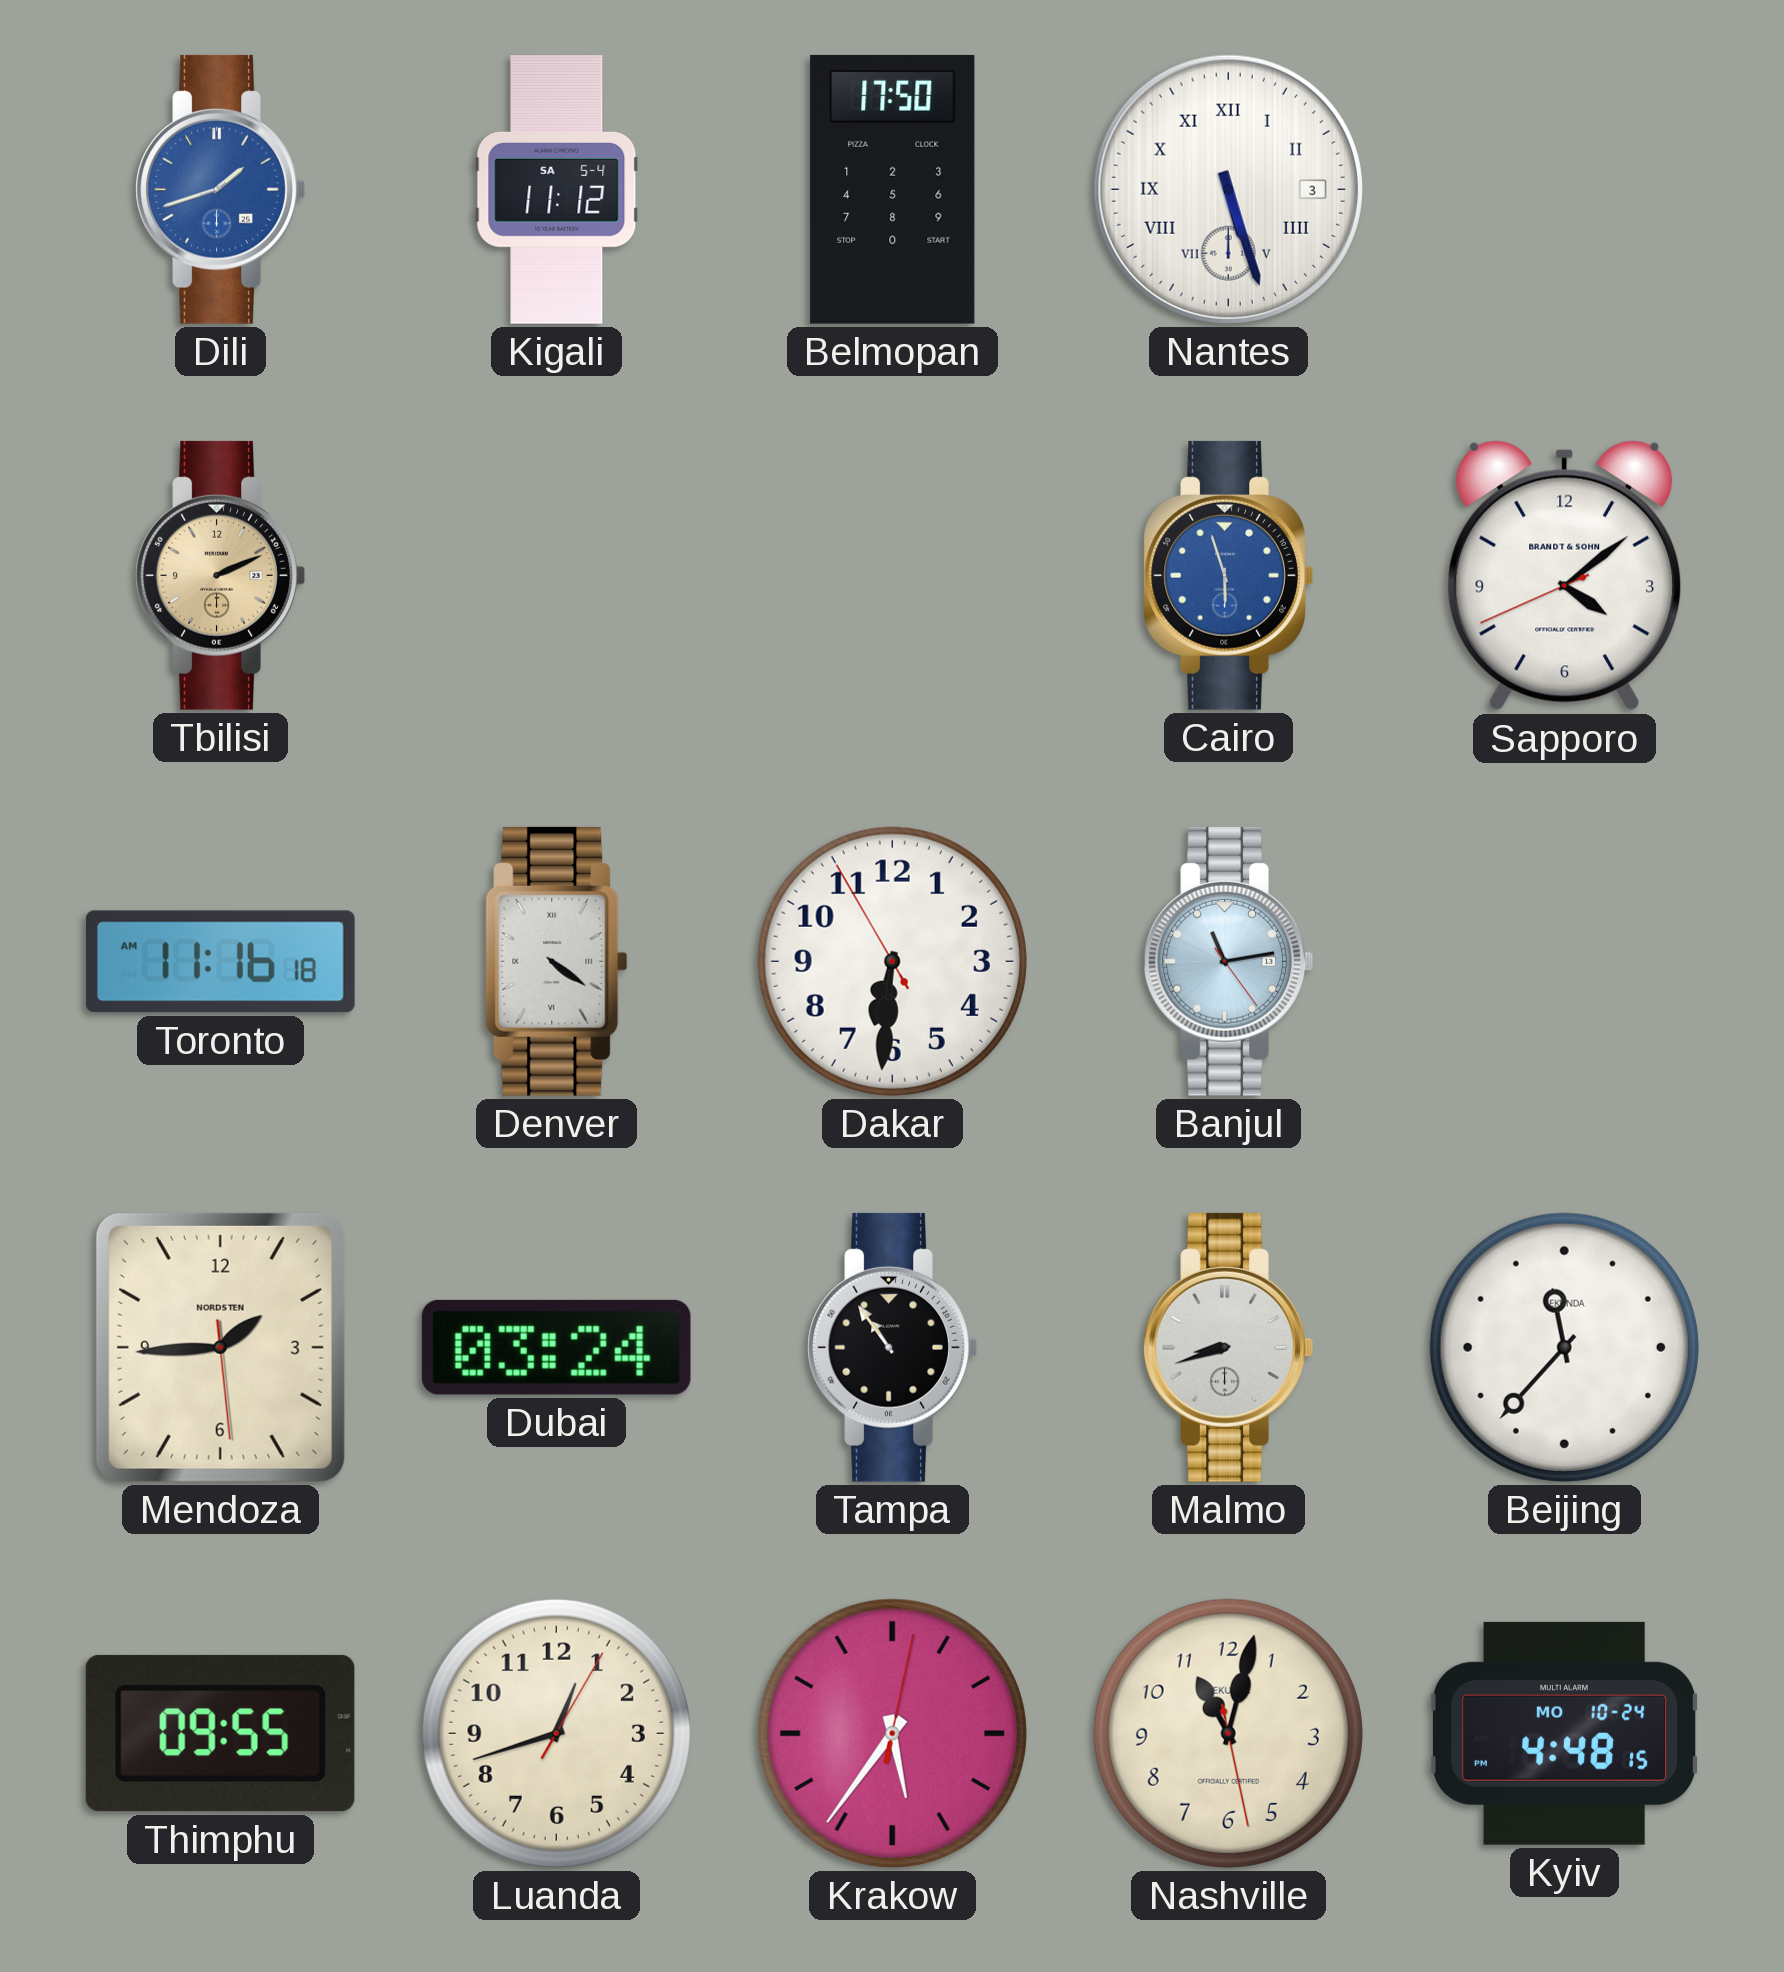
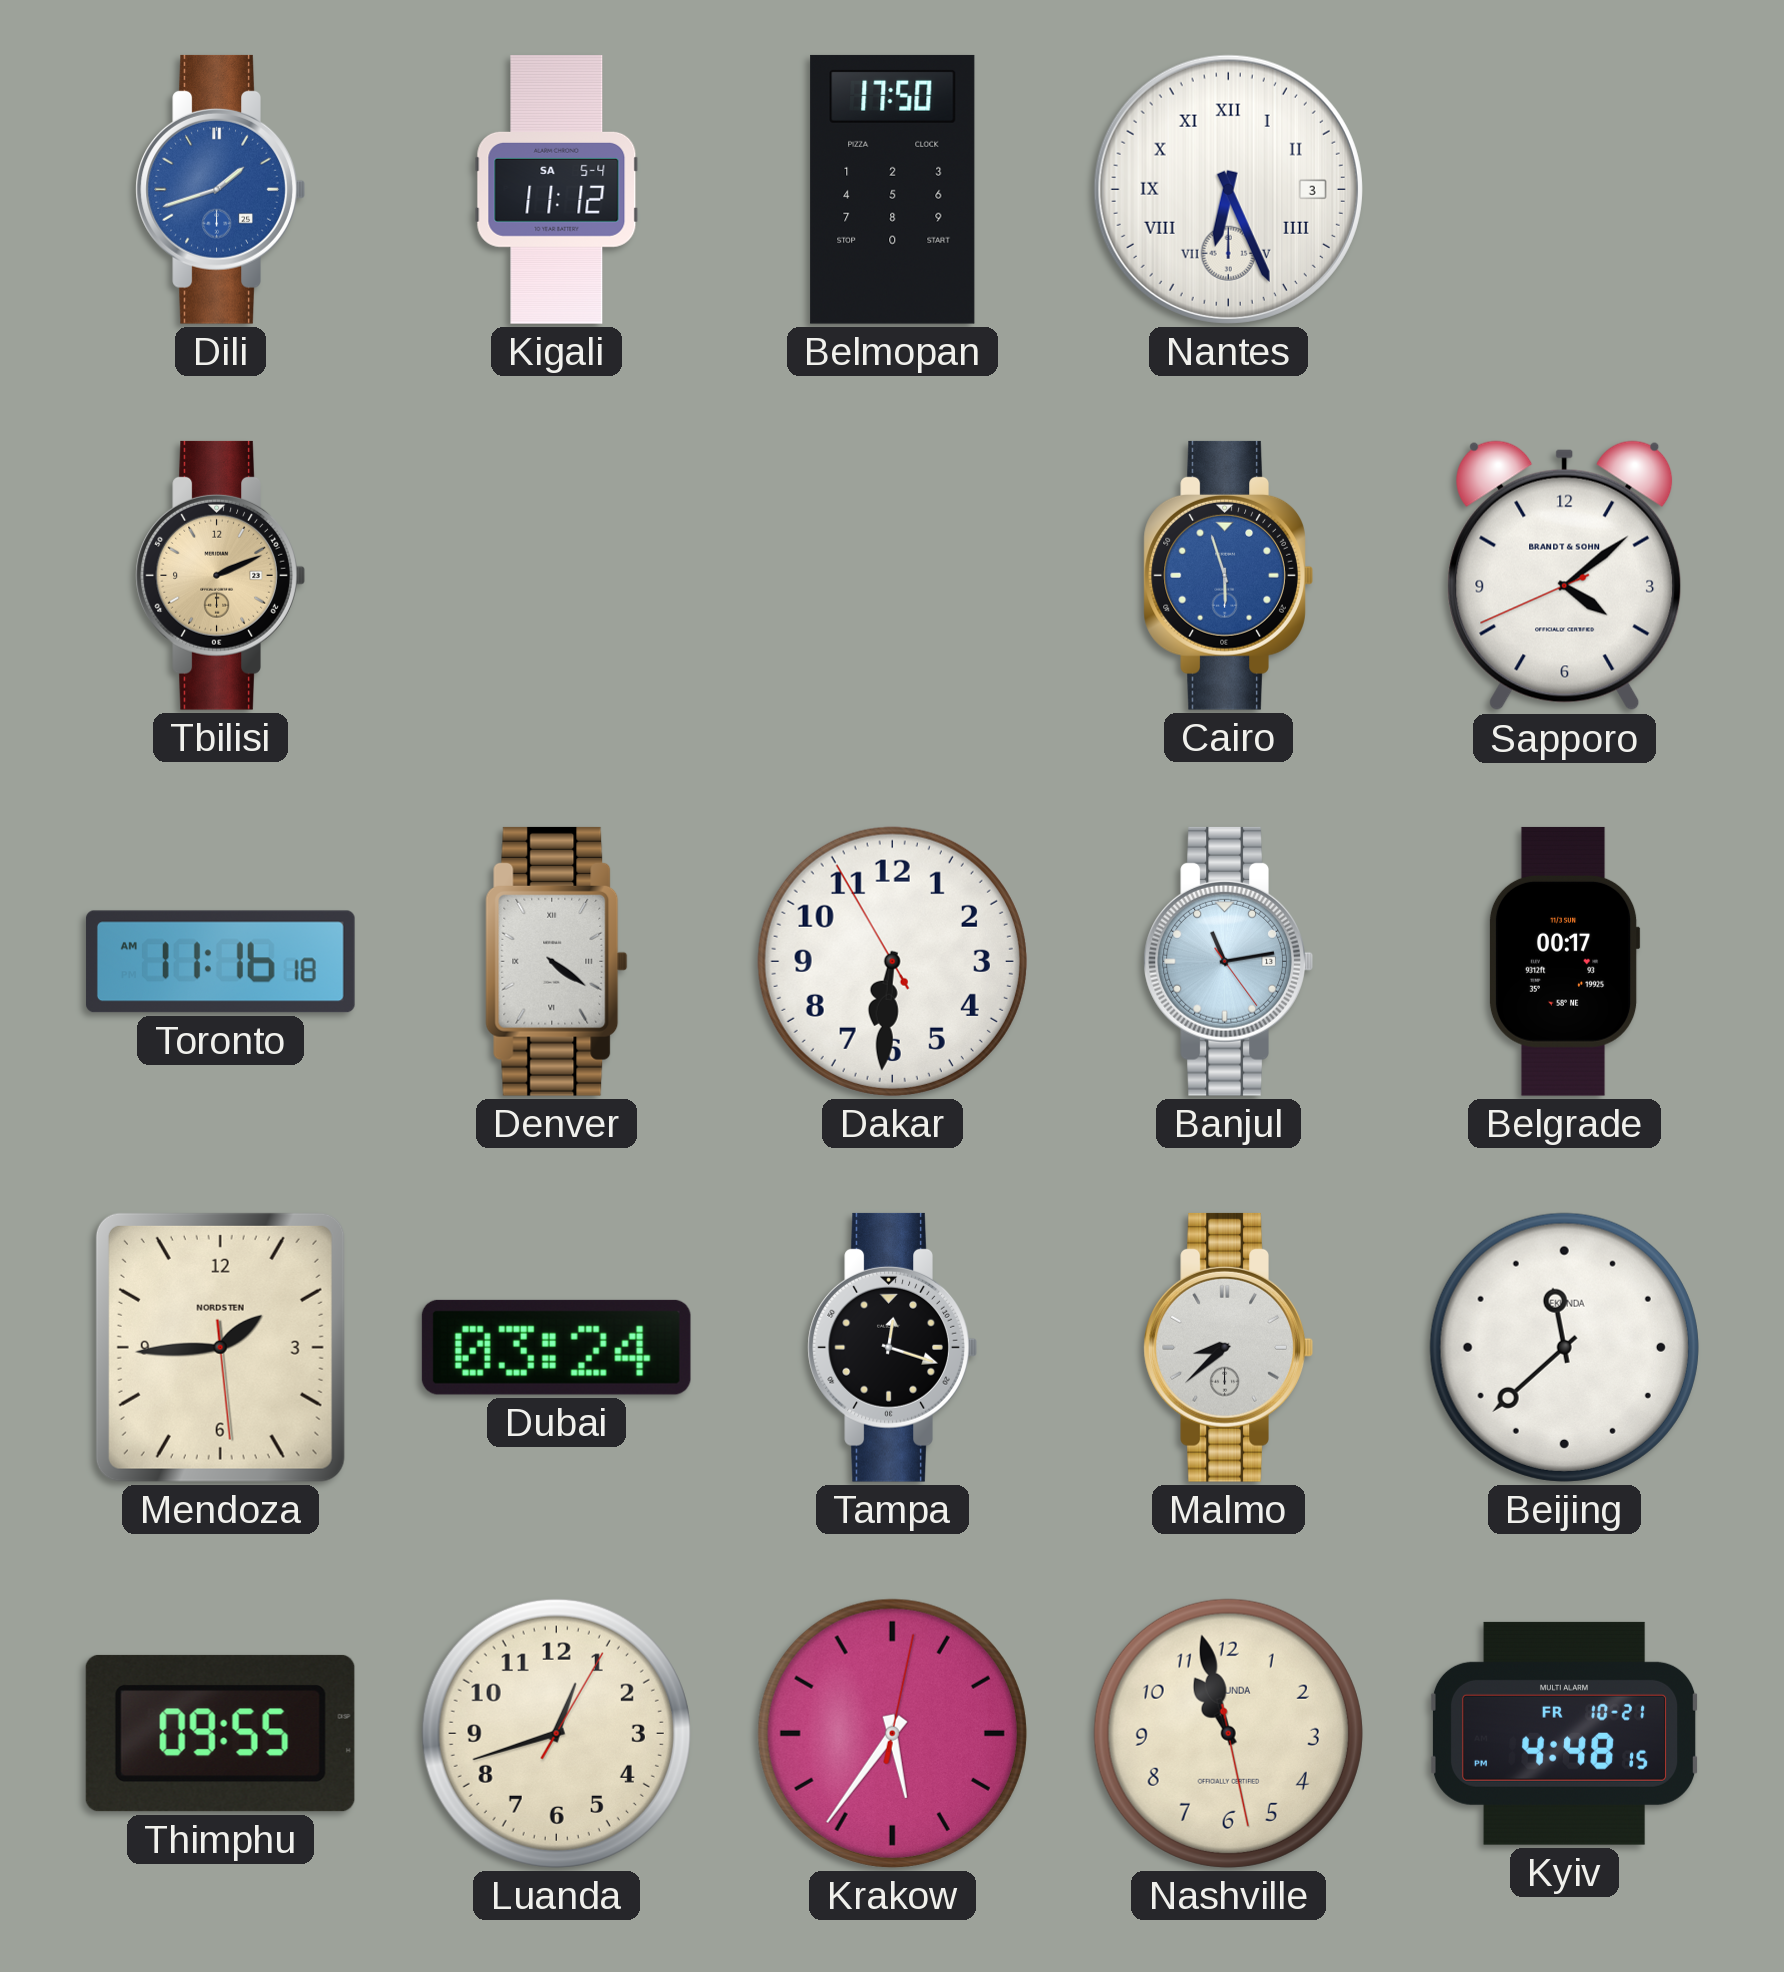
Nantes: 5:27 -> 6:26
Belgrade: none -> 00:17
Tampa: 10:54 -> 12:18
Malmo: 8:42 -> 8:38
Beijing: 11:37 -> 11:38
Nashville: 11:02 -> 10:57
Kyiv date: MO 10-24 -> FR 10-21
